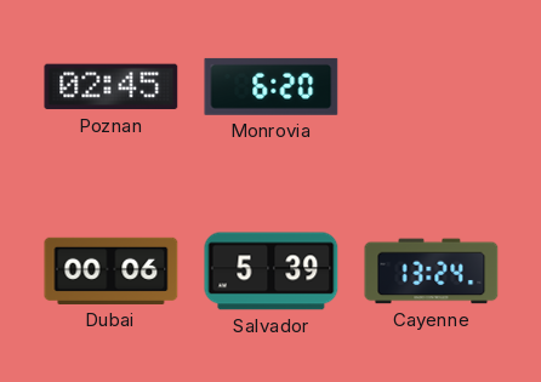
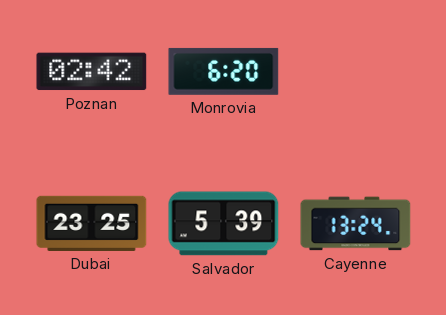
Poznan: 02:45 -> 02:42
Dubai: 00:06 -> 23:25
